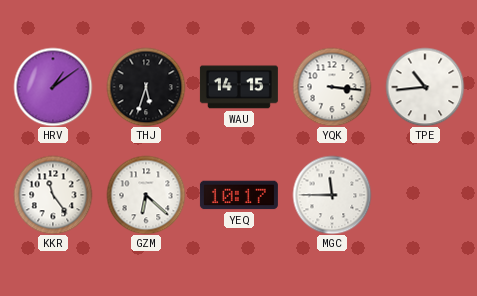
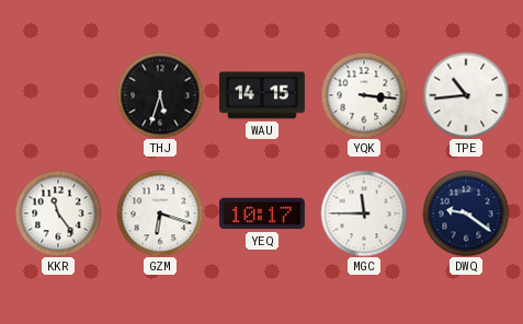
HRV: 1:09 -> none
GZM: 6:22 -> 6:18
DWQ: none -> 9:21
